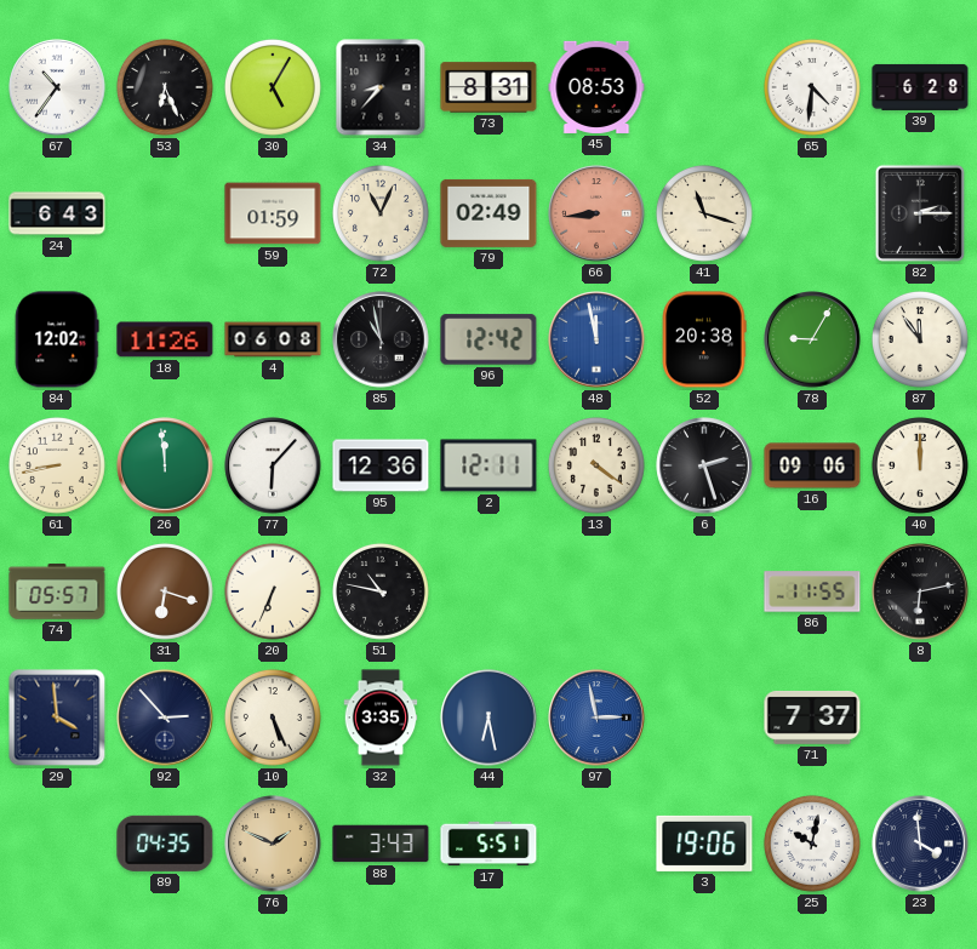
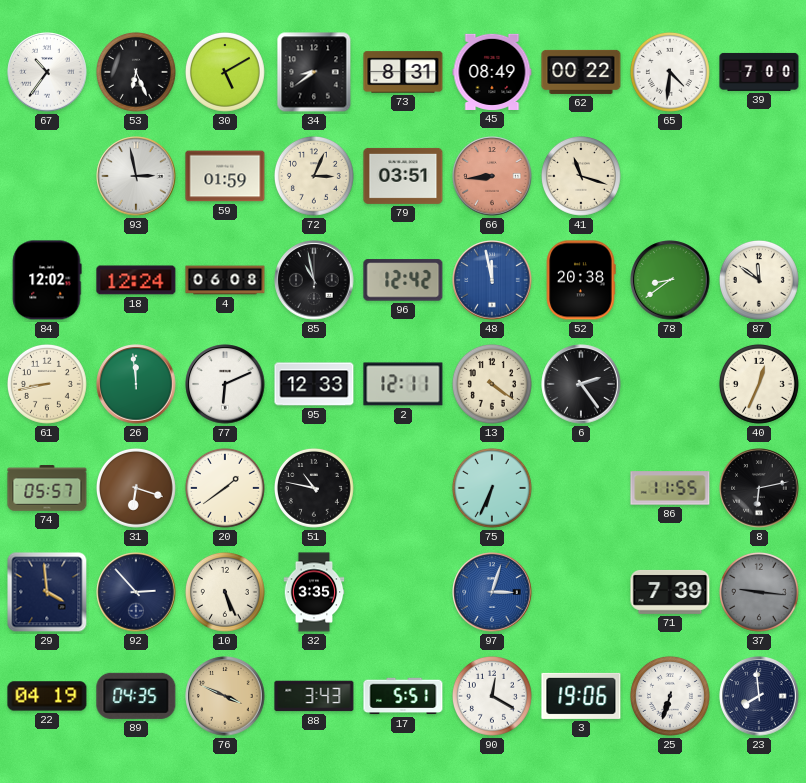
30: 5:05 -> 5:10
34: 8:37 -> 8:39
45: 08:53 -> 08:49
62: none -> 00:22
39: 6:28 -> 7:00
24: 6:43 -> none
93: none -> 2:58
72: 11:04 -> 3:04
79: 02:49 -> 03:51
82: 2:15 -> none
18: 11:26 -> 12:24
78: 9:05 -> 8:39
87: 11:54 -> 11:51
77: 6:07 -> 6:11
95: 12:36 -> 12:33
6: 2:27 -> 2:24
16: 09:06 -> none
40: 12:00 -> 12:34
20: 6:34 -> 1:39
75: none -> 6:34
44: 6:28 -> none
97: 2:58 -> 3:03
71: 7:37 -> 7:39
37: none -> 9:16
22: none -> 04:19
76: 1:49 -> 3:49
90: none -> 12:20
25: 10:02 -> 6:33
23: 3:59 -> 7:59
